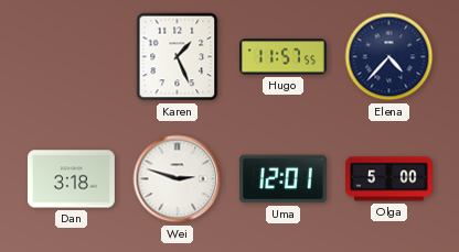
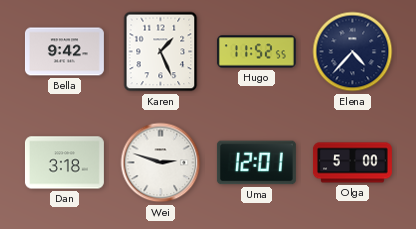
Bella: none -> 9:42
Hugo: 11:57 -> 11:52
